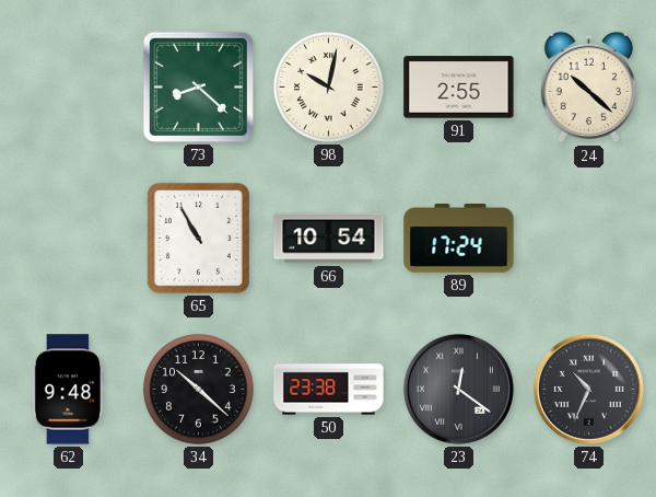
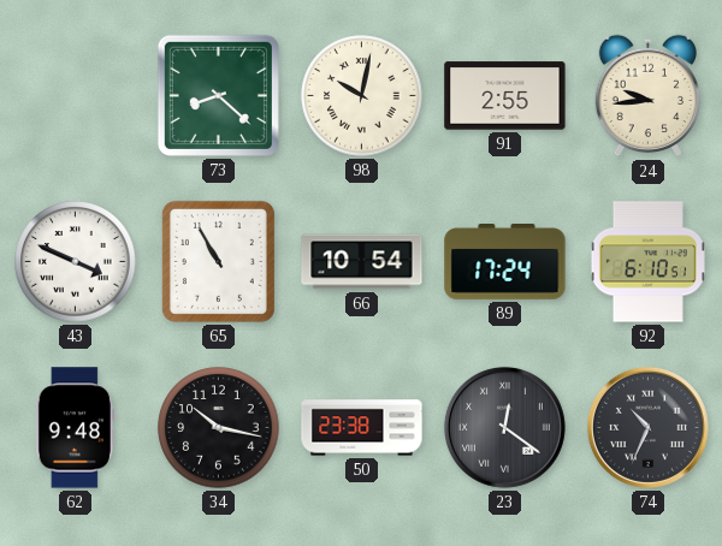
24: 10:22 -> 9:44
43: none -> 3:49
92: none -> 6:10
34: 10:22 -> 10:17
